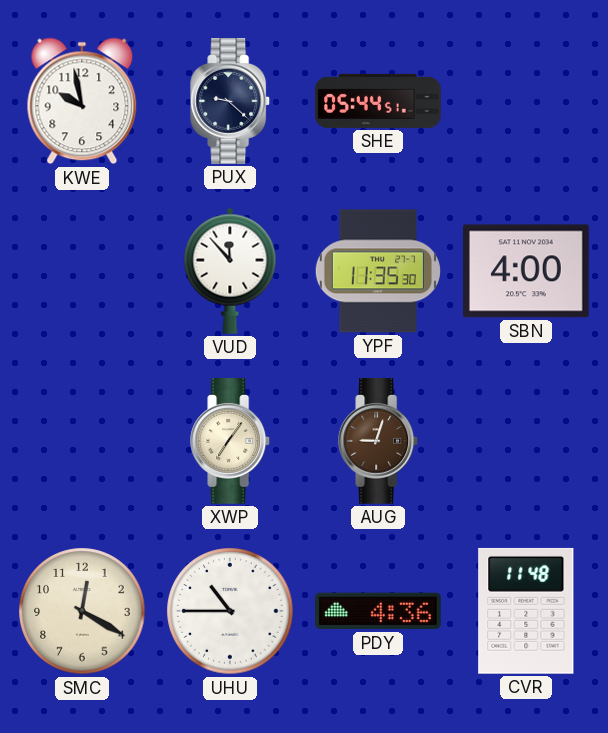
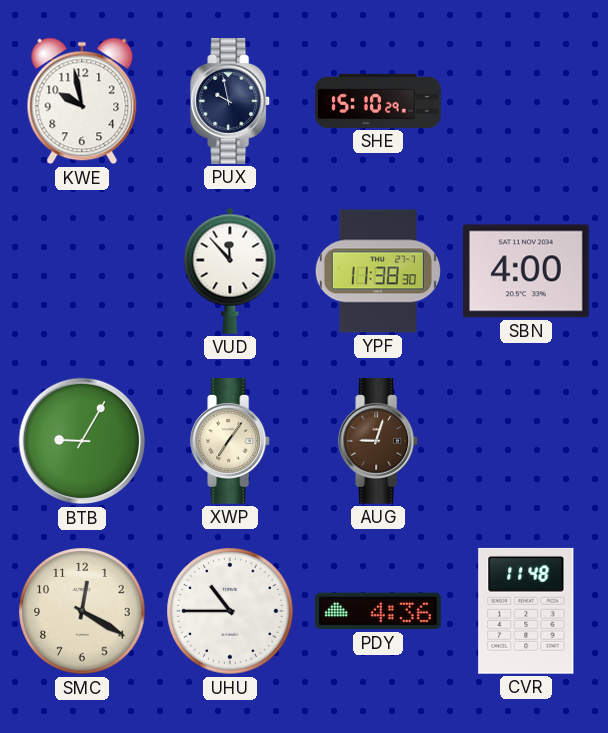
PUX: 9:22 -> 9:58
SHE: 05:44 -> 15:10
YPF: 11:35 -> 11:38
BTB: none -> 9:05
